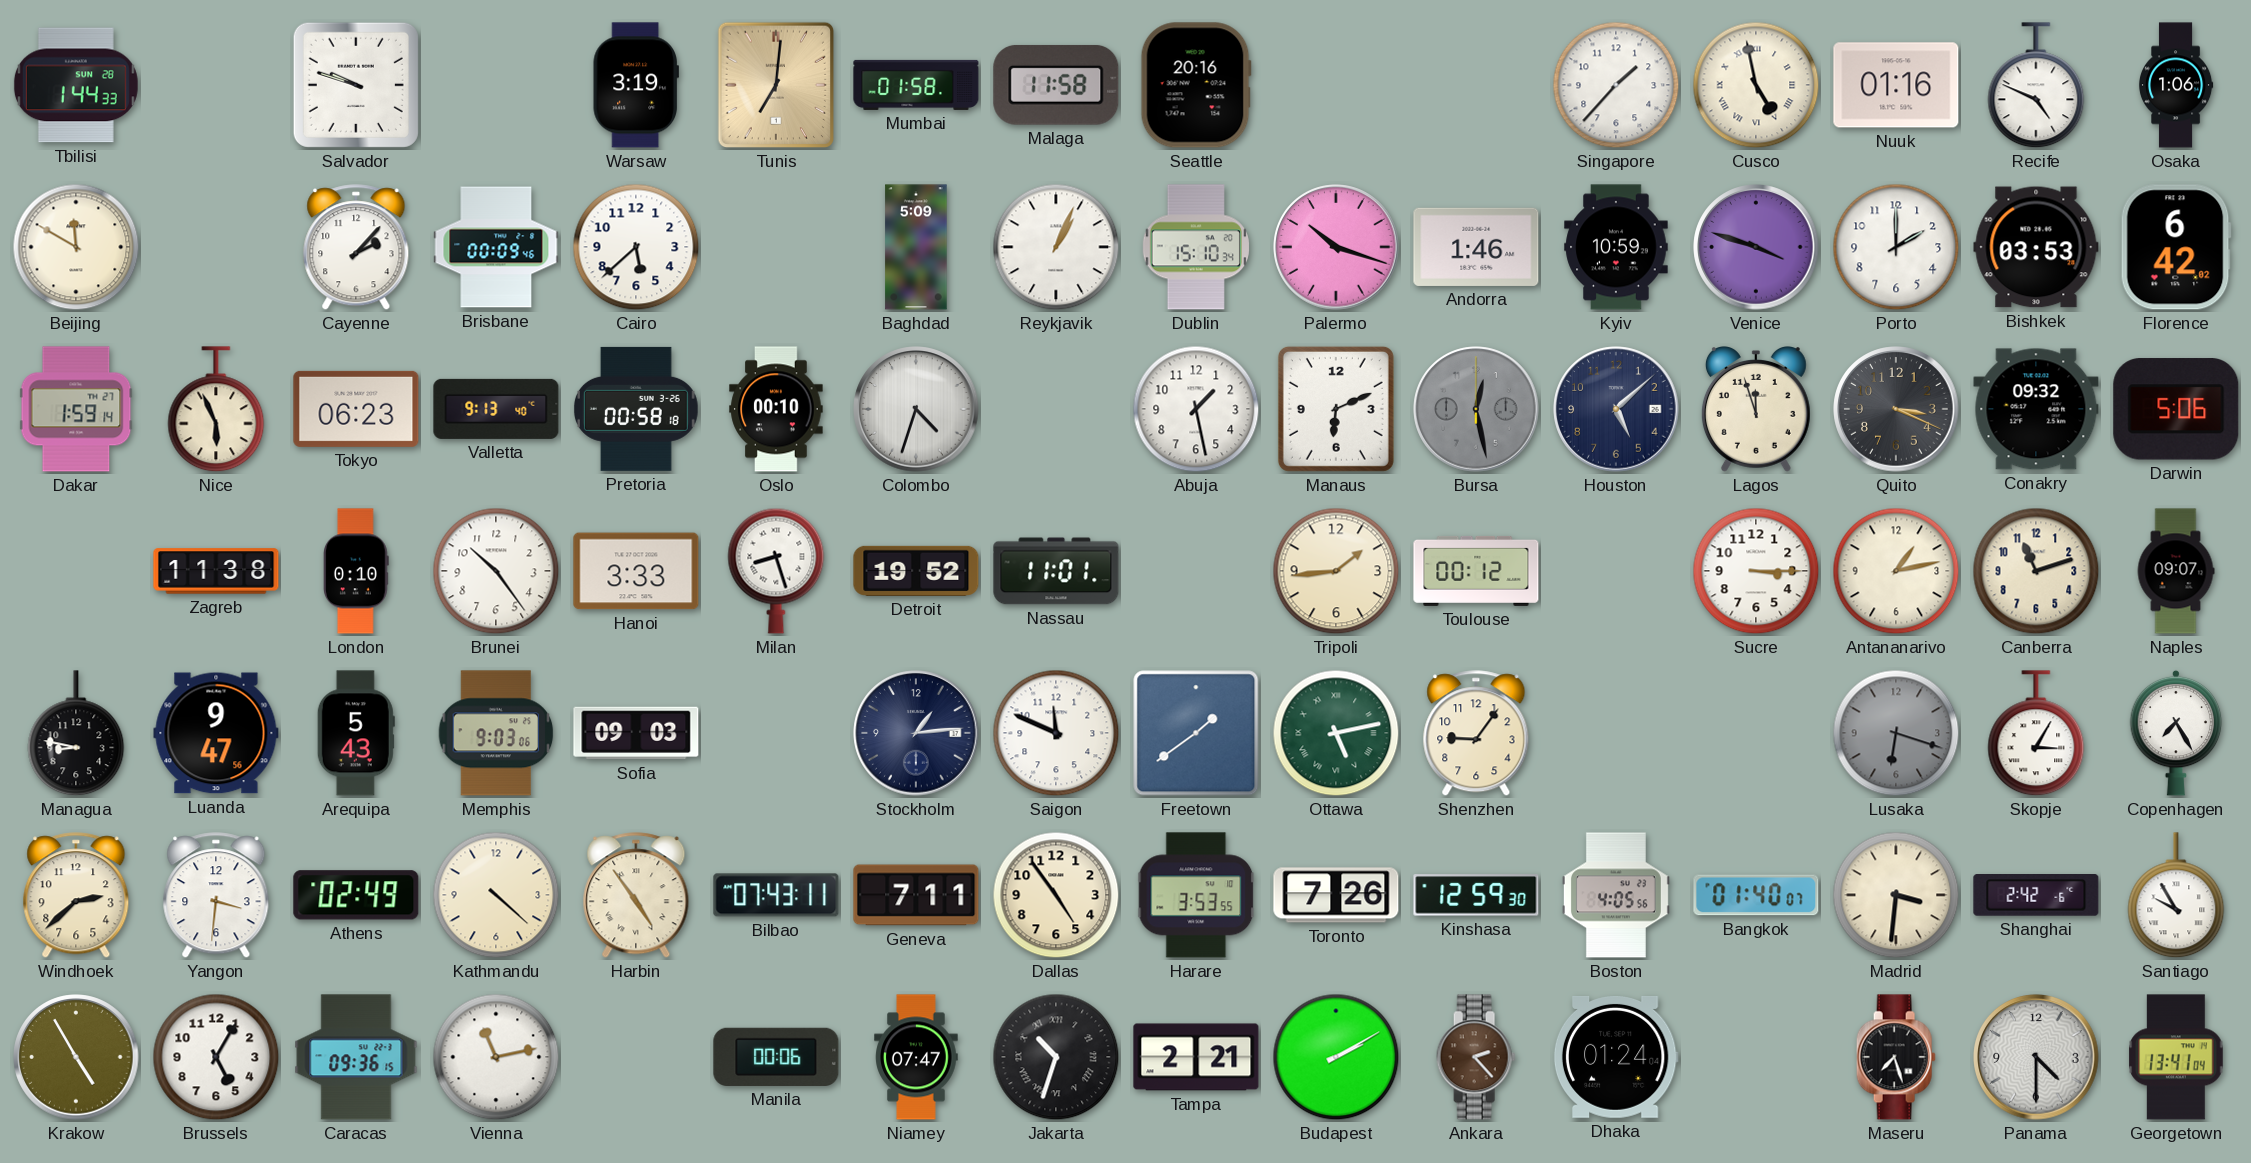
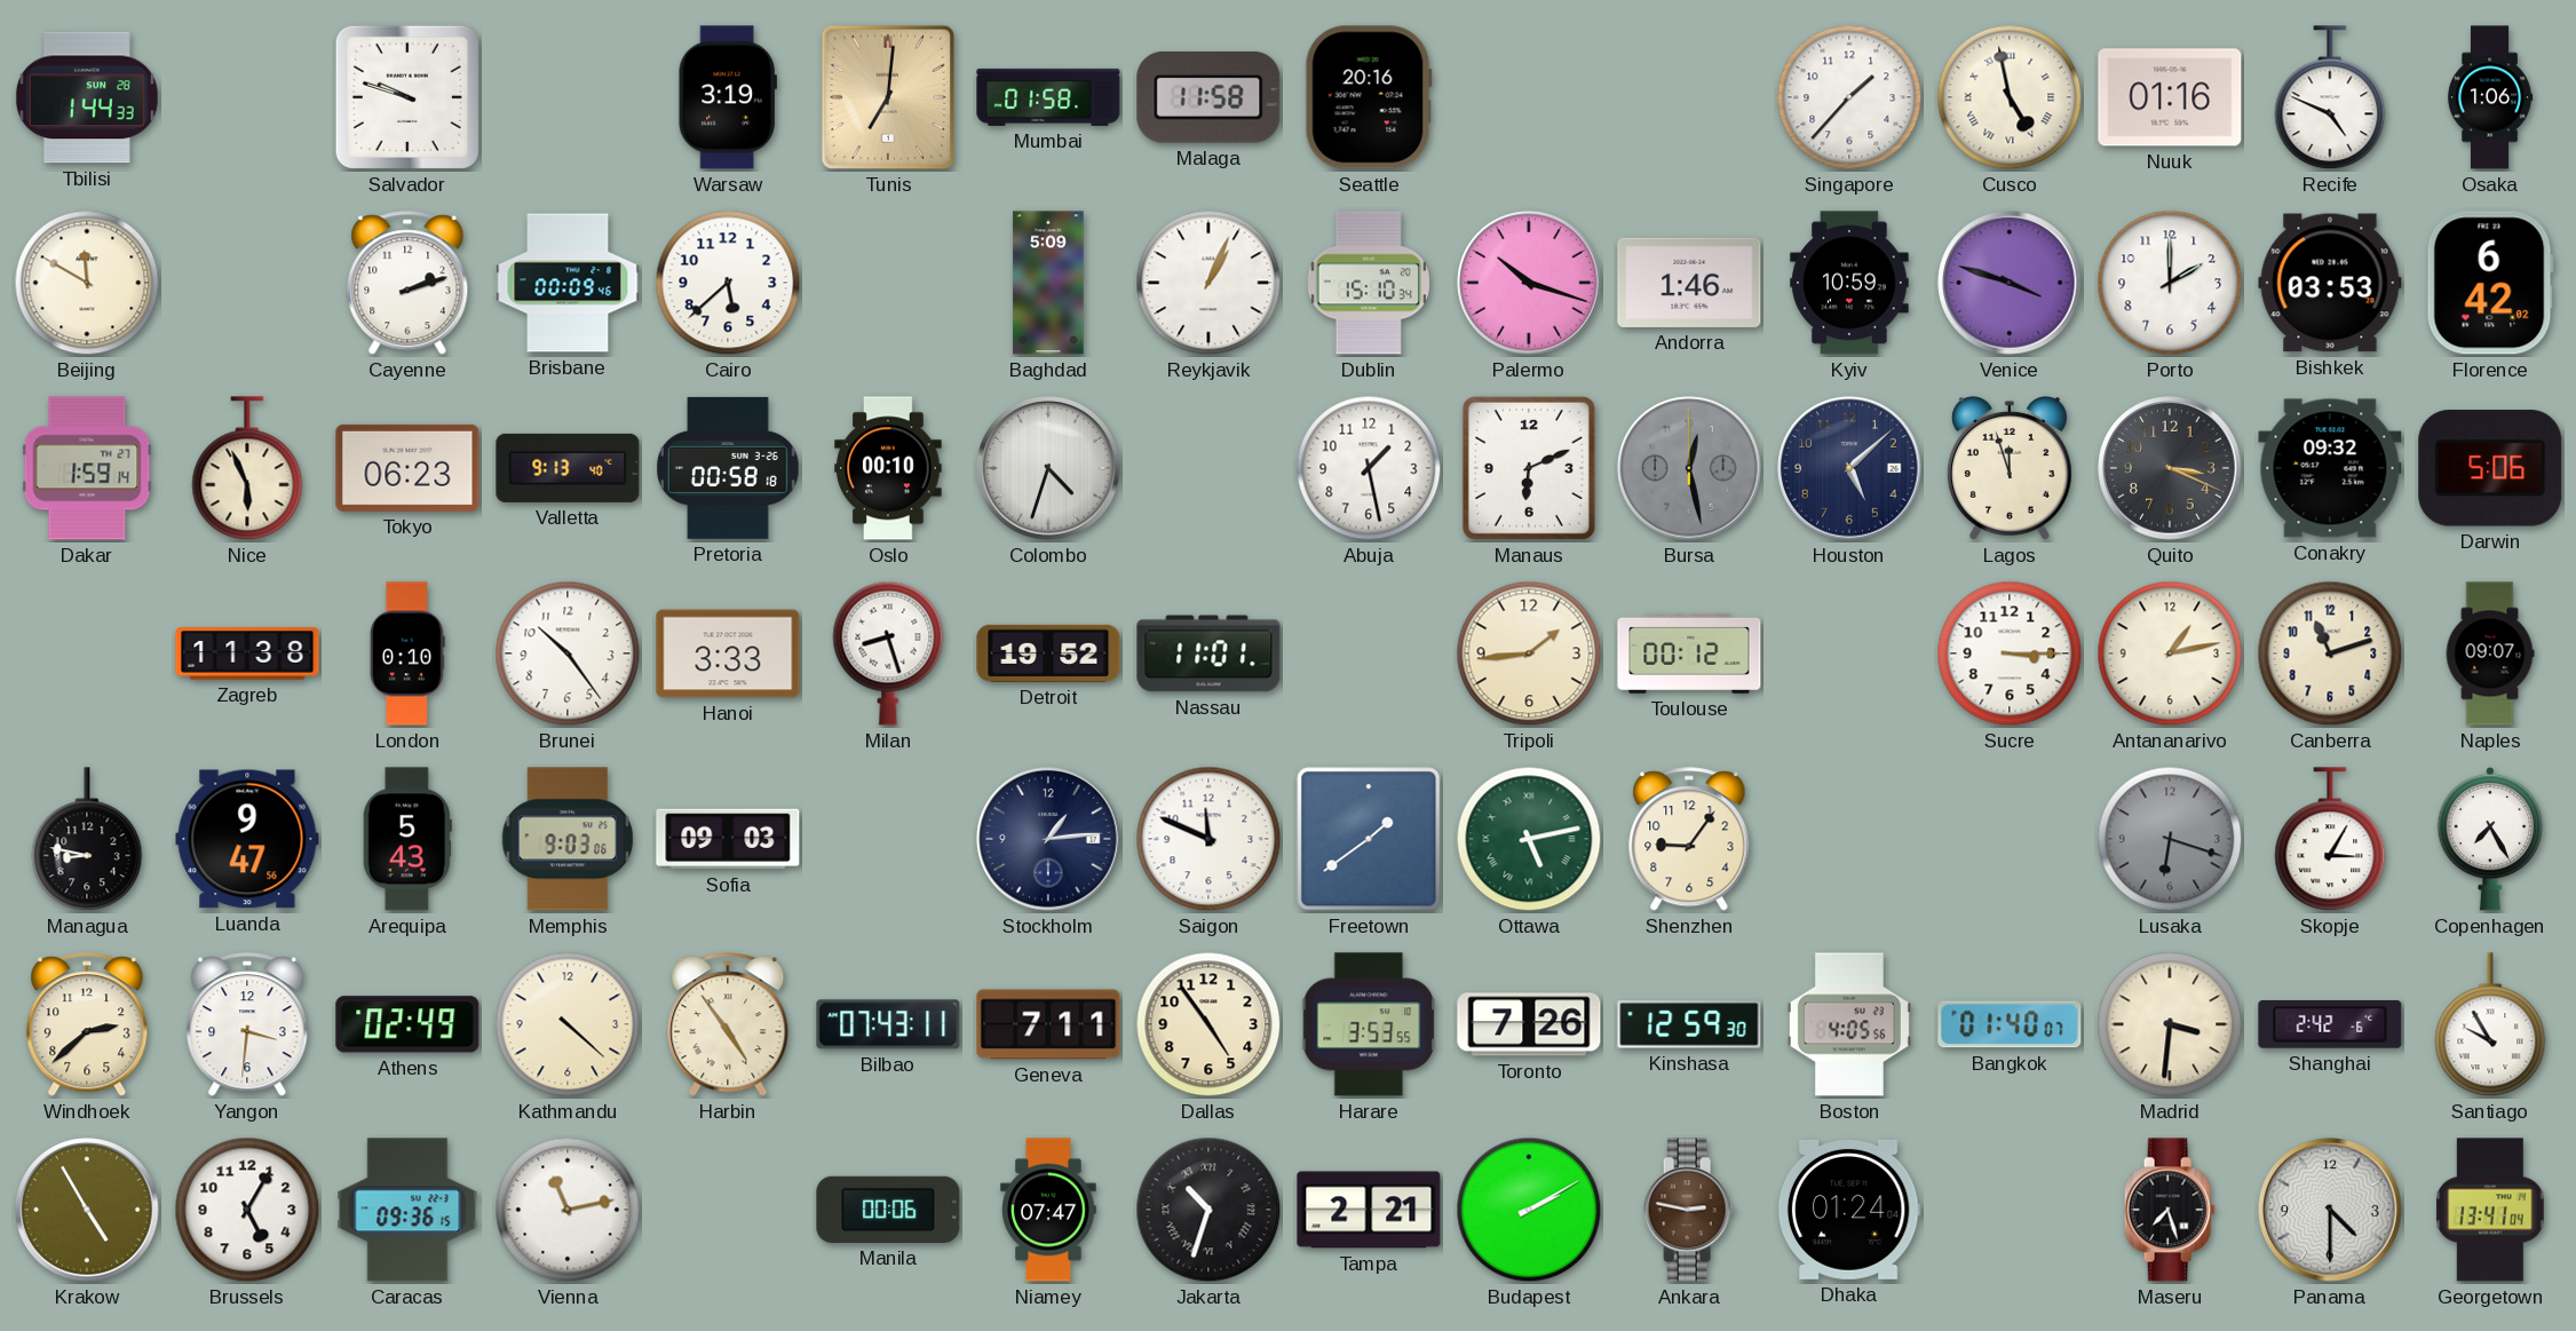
Cayenne: 2:07 -> 2:12
Ankara: 2:23 -> 2:47
